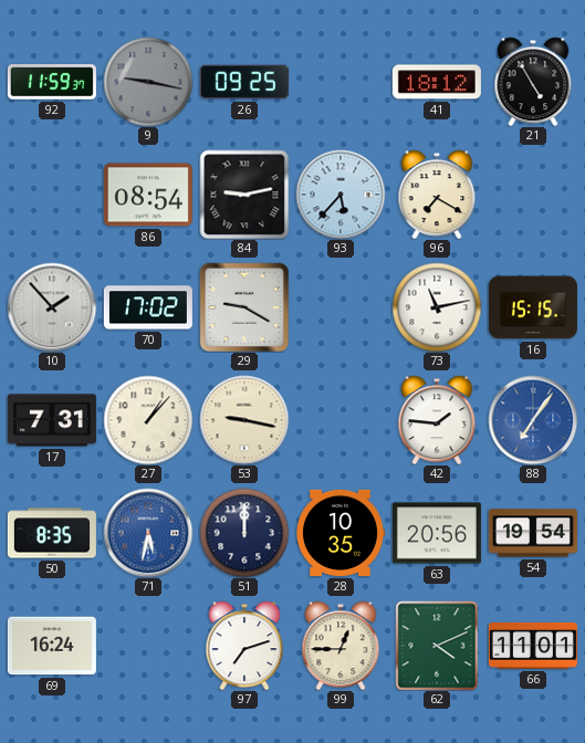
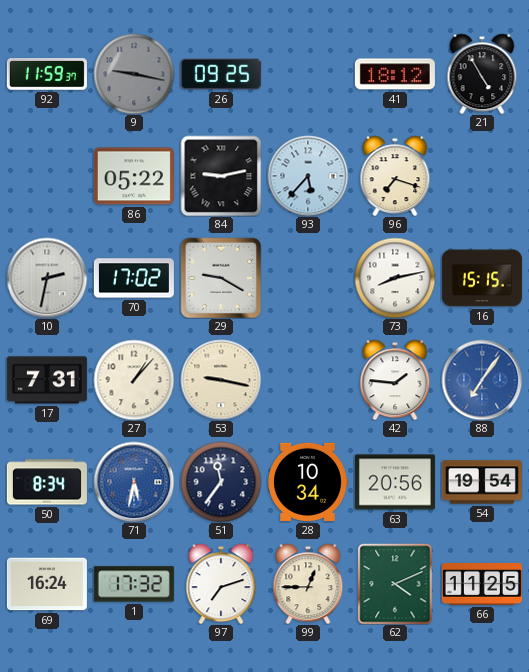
86: 08:54 -> 05:22
96: 7:20 -> 7:18
10: 1:53 -> 2:32
73: 11:13 -> 8:13
50: 8:35 -> 8:34
51: 12:00 -> 11:36
28: 10:35 -> 10:34
1: none -> 17:32
66: 11:01 -> 11:25
